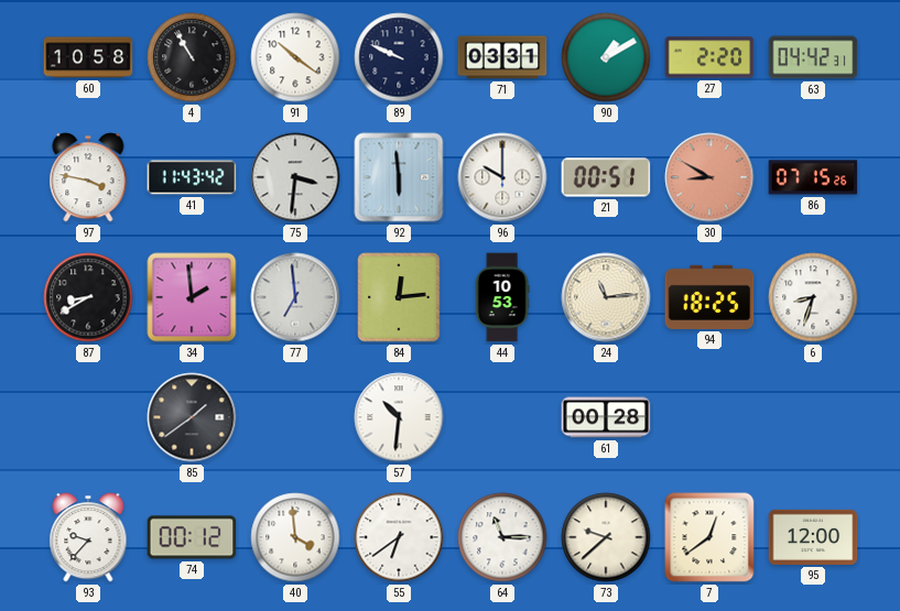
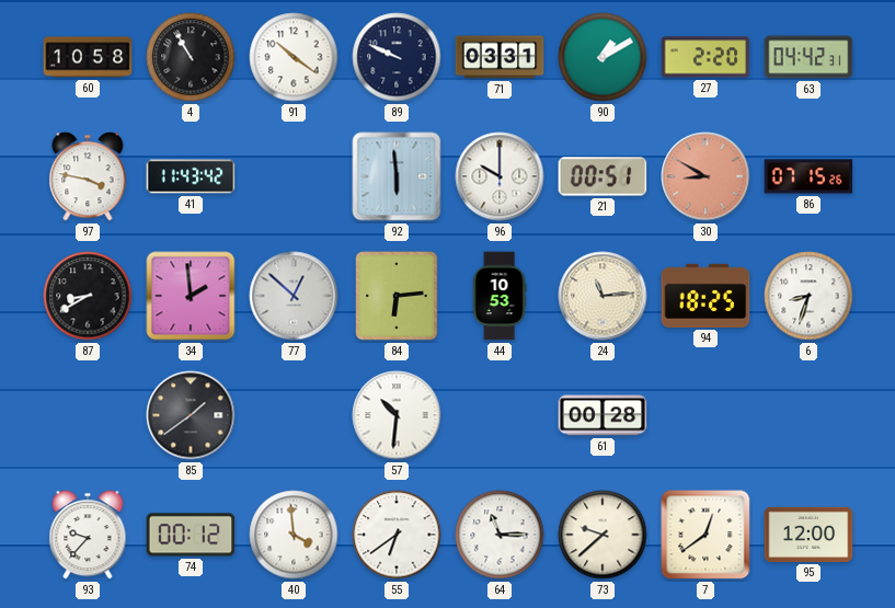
75: 3:31 -> none
77: 6:59 -> 12:52
84: 12:14 -> 6:14
